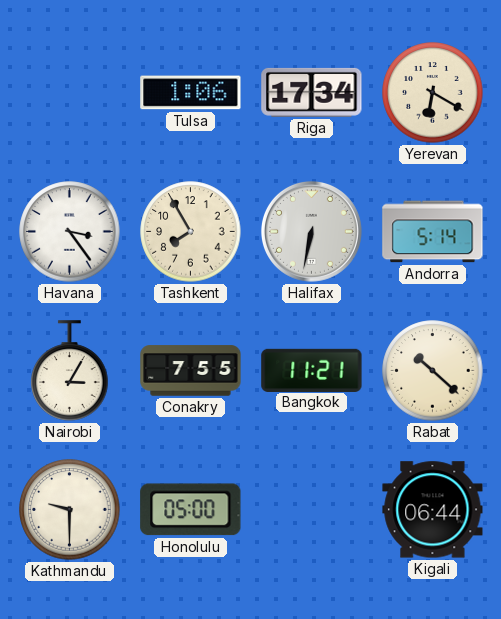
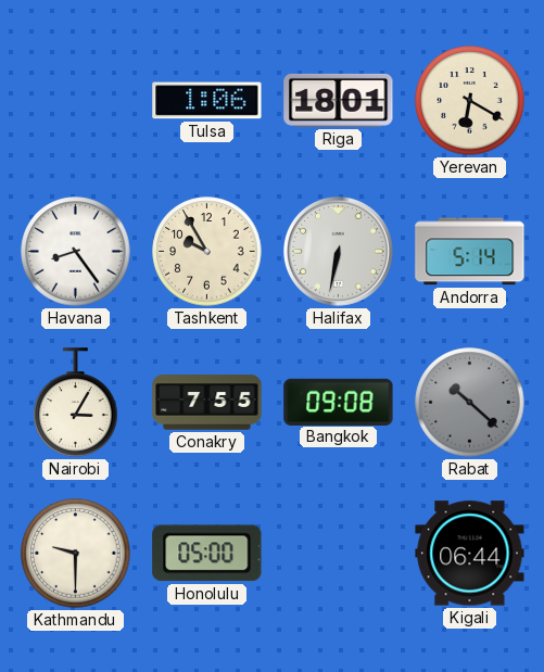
Riga: 17:34 -> 18:01
Havana: 3:24 -> 8:24
Tashkent: 7:55 -> 9:55
Bangkok: 11:21 -> 09:08
Rabat dial: cream -> grey
